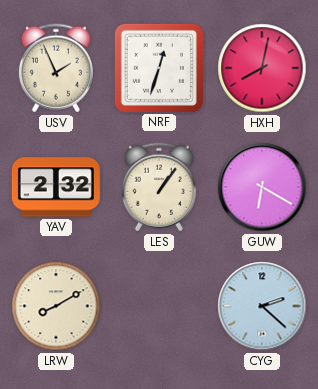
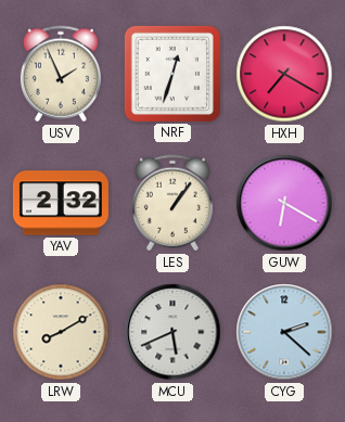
HXH: 8:02 -> 7:20
MCU: none -> 5:41
